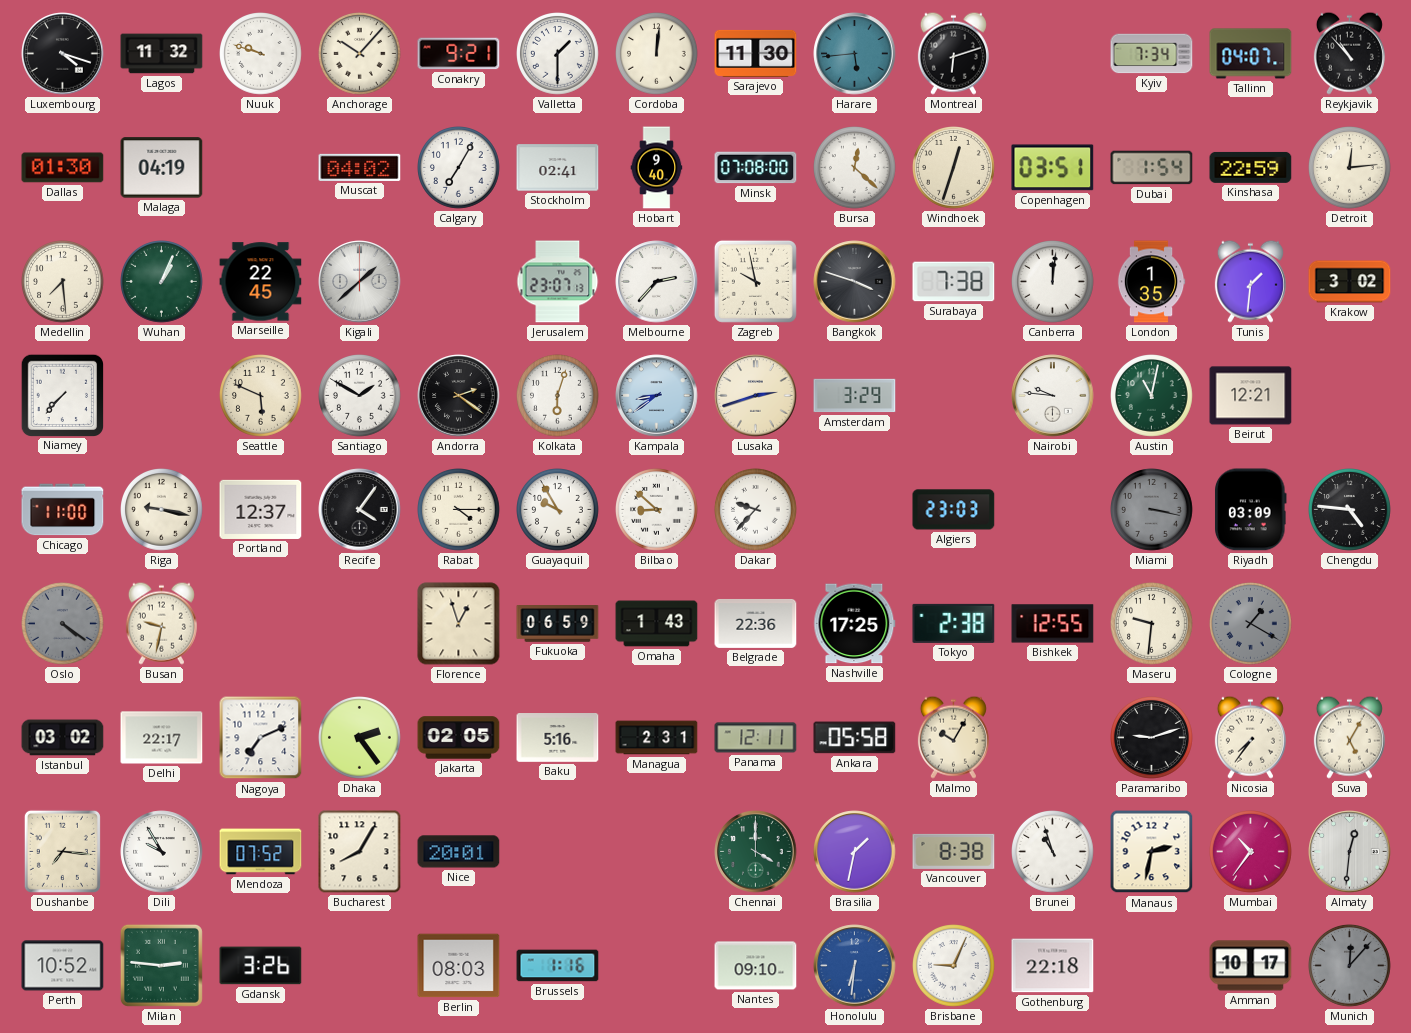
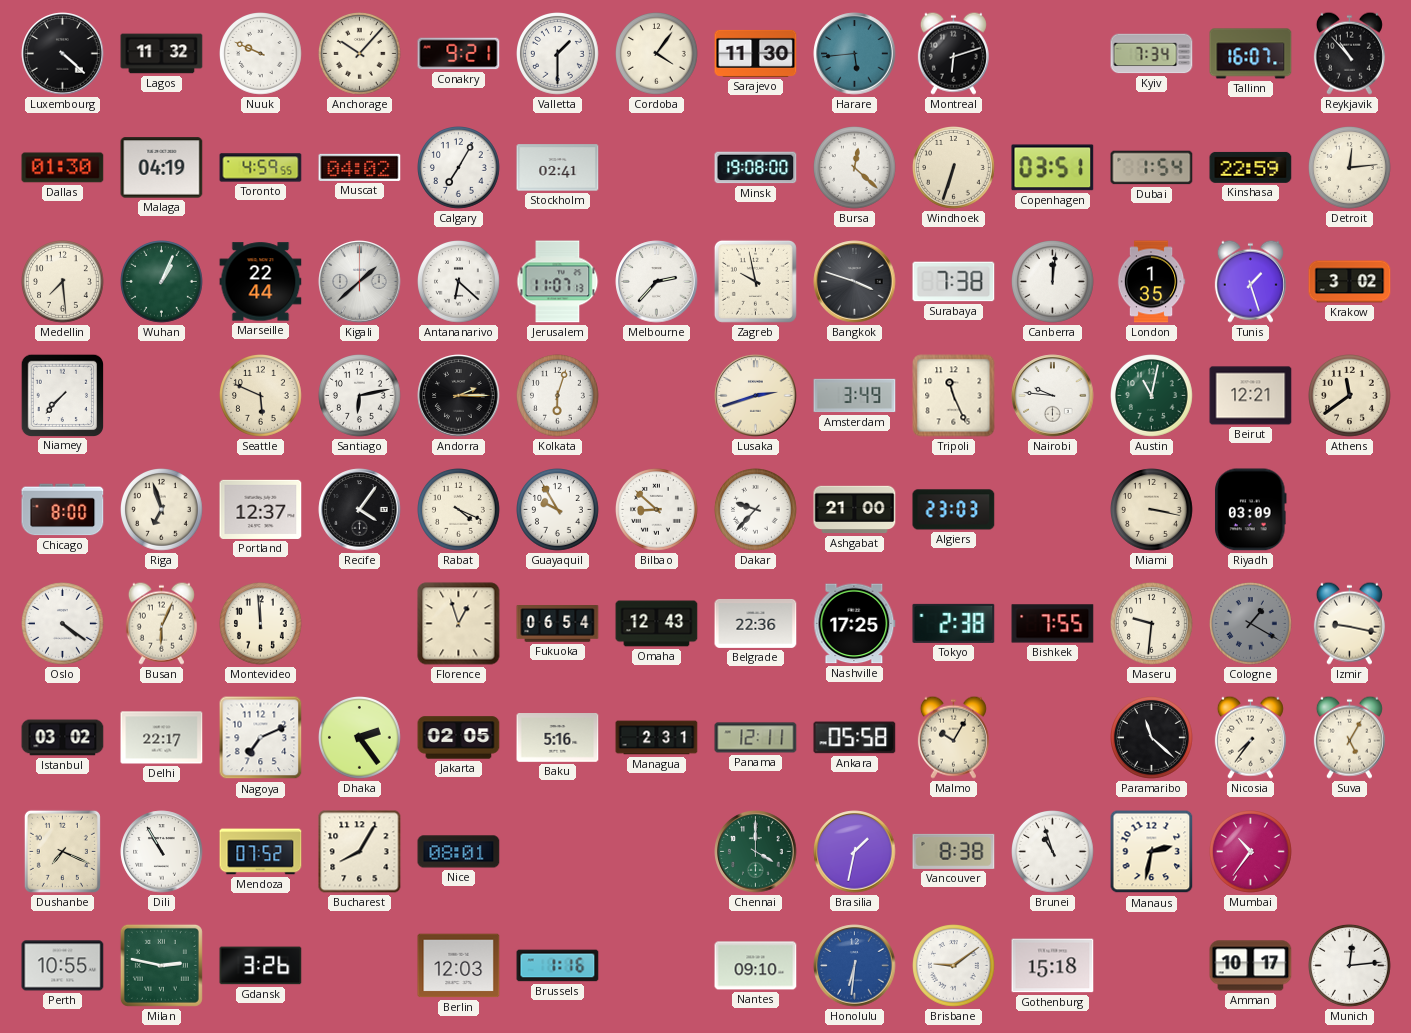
Luxembourg: 4:18 -> 4:22
Nuuk: 9:48 -> 9:49
Cordoba: 12:01 -> 4:06
Tallinn: 04:07 -> 16:07
Toronto: none -> 4:59
Hobart: 9:40 -> none
Minsk: 07:08 -> 19:08
Windhoek: 12:33 -> 6:33
Marseille: 22:45 -> 22:44
Antananarivo: none -> 6:22
Jerusalem: 23:07 -> 11:07
Tunis: 1:31 -> 1:27
Santiago: 1:50 -> 6:13
Andorra: 2:21 -> 2:15
Kampala: 8:39 -> none
Amsterdam: 3:29 -> 3:49
Tripoli: none -> 11:26
Athens: none -> 11:39
Chicago: 11:00 -> 8:00
Riga: 9:17 -> 6:57
Rabat: 4:15 -> 4:19
Ashgabat: none -> 21:00
Miami dial: grey -> cream
Chengdu: 4:46 -> none
Oslo dial: grey -> white
Busan: 9:32 -> 6:04
Montevideo: none -> 11:59
Fukuoka: 06:59 -> 06:54
Omaha: 1:43 -> 12:43
Bishkek: 12:55 -> 7:55
Izmir: none -> 9:17
Paramaribo: 9:12 -> 11:22
Dushanbe: 7:16 -> 7:19
Dili: 9:55 -> 10:55
Nice: 20:01 -> 08:01
Almaty: 12:31 -> none
Perth: 10:52 -> 10:55
Milan: 2:46 -> 2:47
Berlin: 08:03 -> 12:03
Brisbane: 9:04 -> 9:09
Gothenburg: 22:18 -> 15:18
Munich: 12:07 -> 12:14
Munich dial: grey -> white
